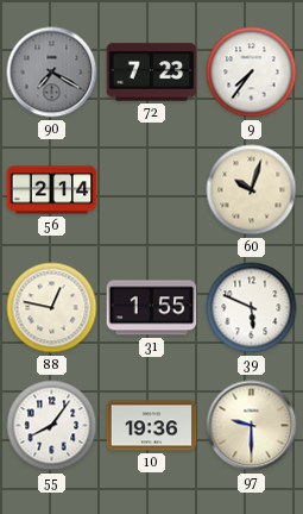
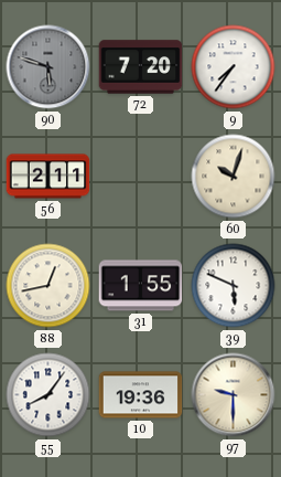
90: 7:20 -> 5:48
72: 7:23 -> 7:20
56: 2:14 -> 2:11
88: 12:47 -> 12:43
